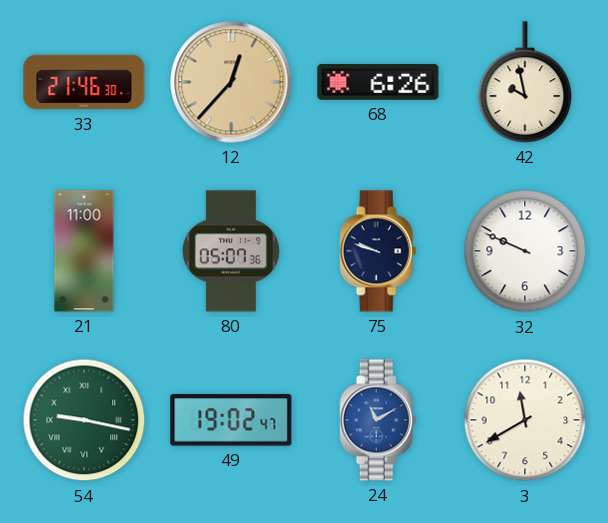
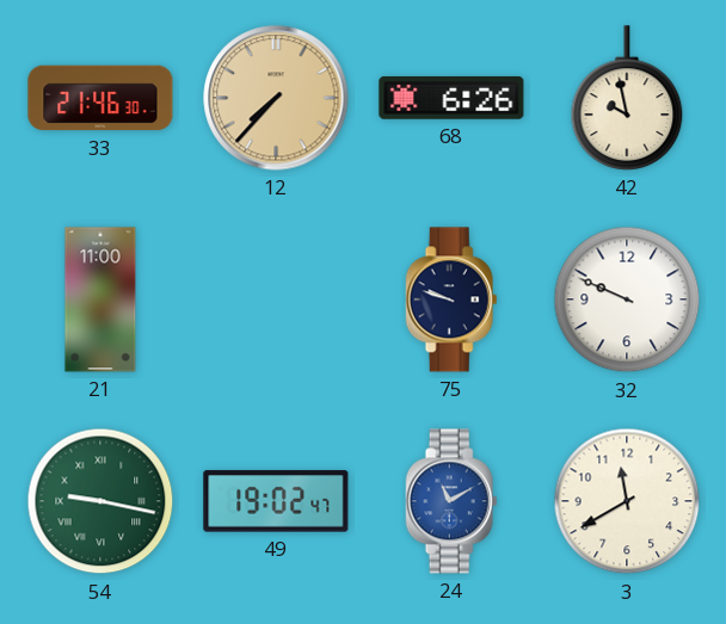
12: 12:37 -> 7:37
80: 05:07 -> none
